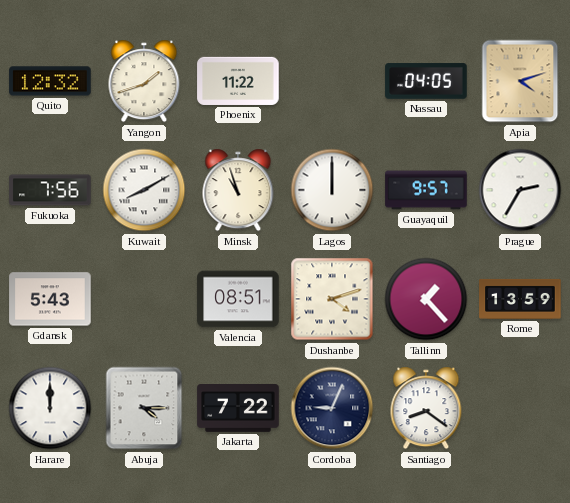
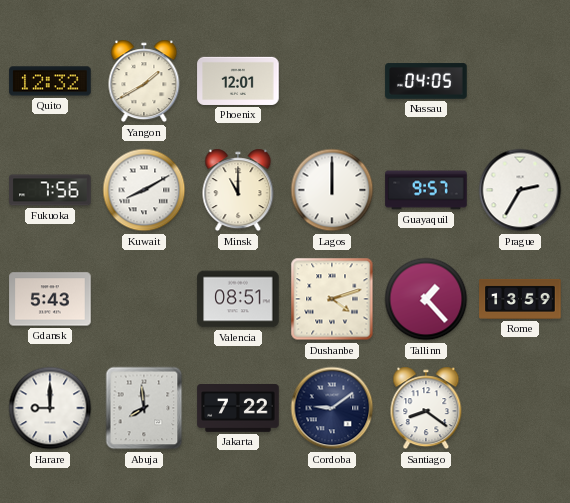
Yangon: 1:42 -> 1:40
Phoenix: 11:22 -> 12:01
Apia: 4:12 -> none
Minsk: 10:57 -> 11:00
Harare: 12:00 -> 9:00
Abuja: 4:15 -> 7:59
Cordoba: 9:04 -> 9:09
